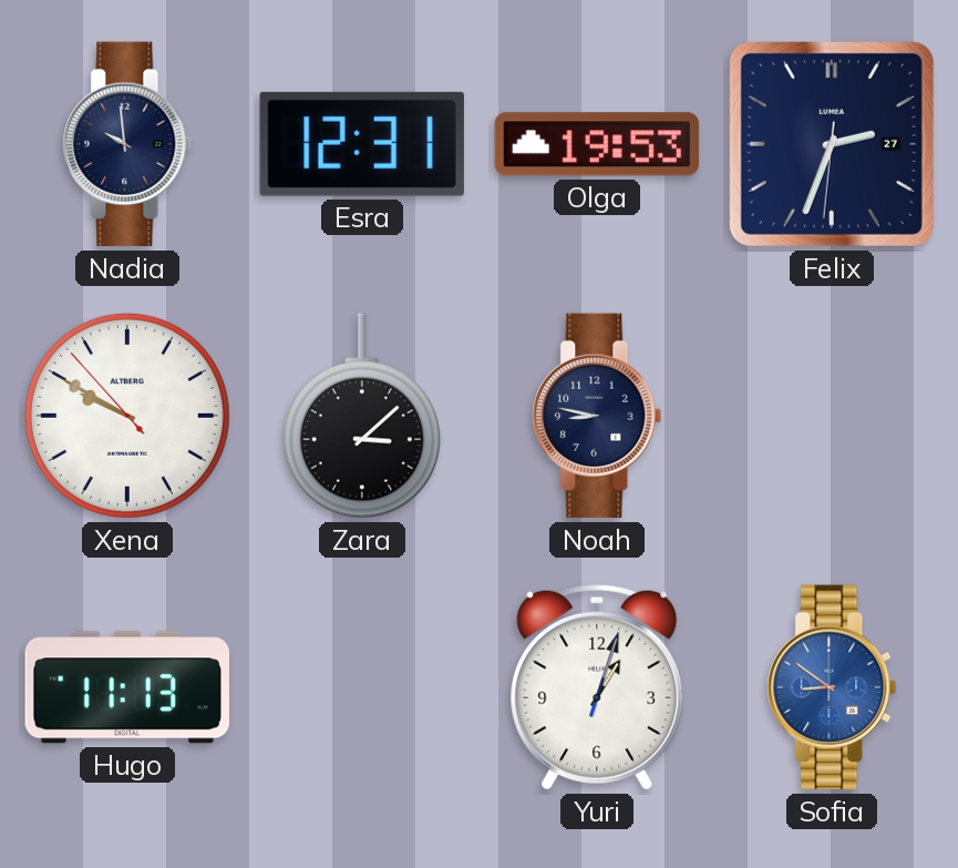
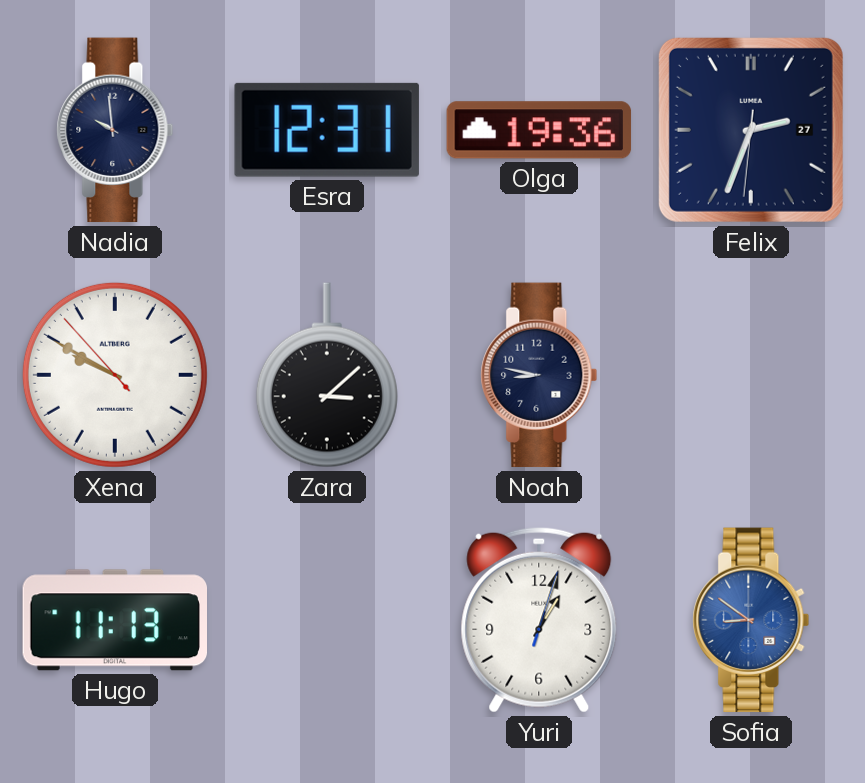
Olga: 19:53 -> 19:36
